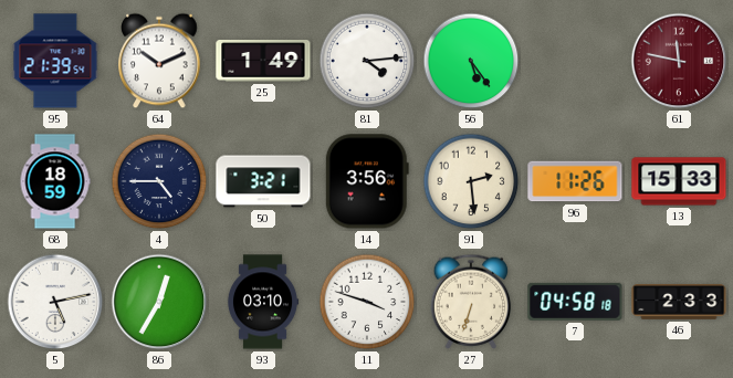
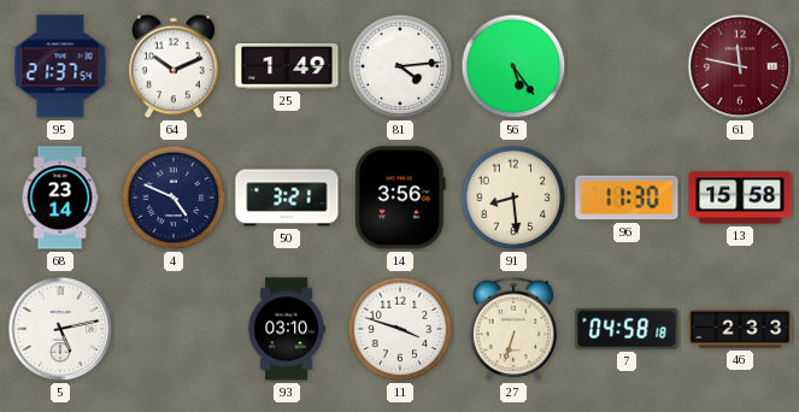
95: 21:39 -> 21:37
68: 18:59 -> 23:14
4: 4:45 -> 4:49
91: 2:29 -> 8:29
96: 11:26 -> 11:30
13: 15:33 -> 15:58
86: 12:35 -> none
